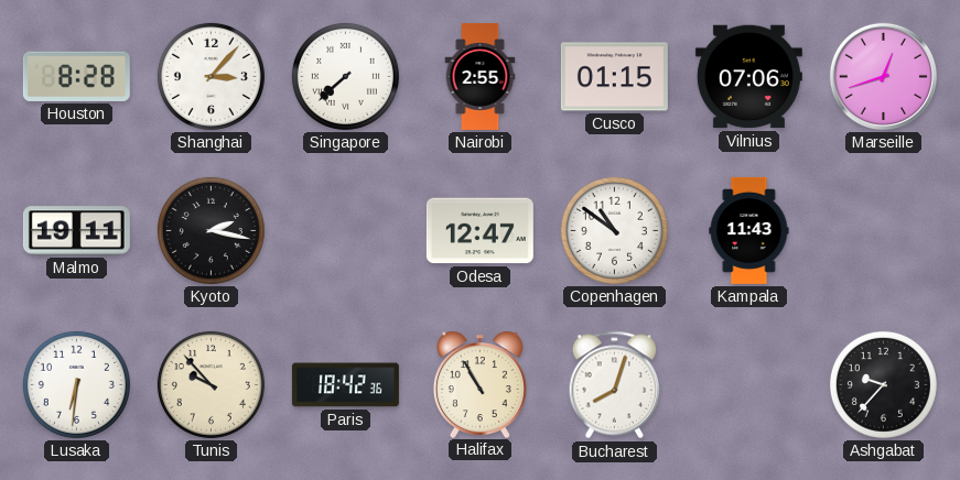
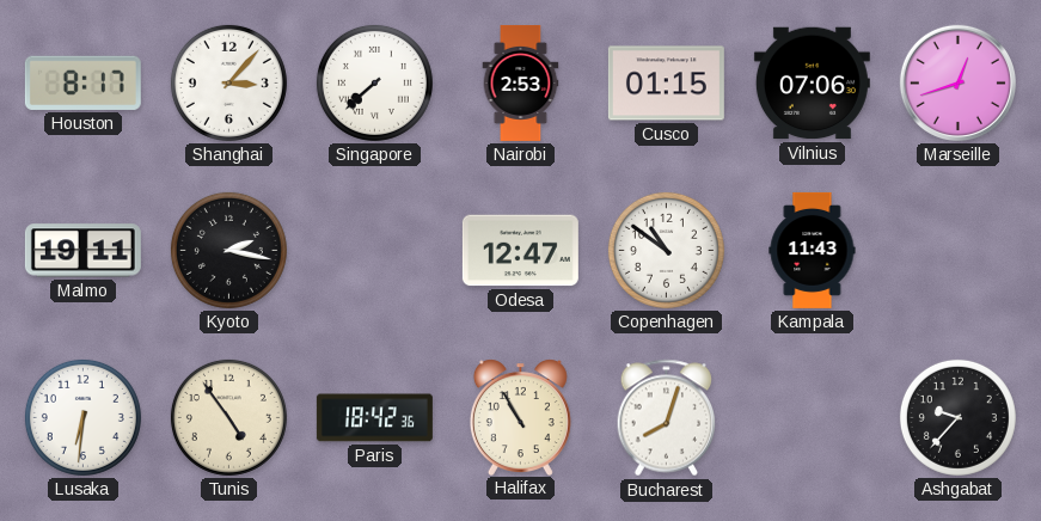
Houston: 8:28 -> 8:17
Nairobi: 2:55 -> 2:53
Tunis: 9:53 -> 4:54
